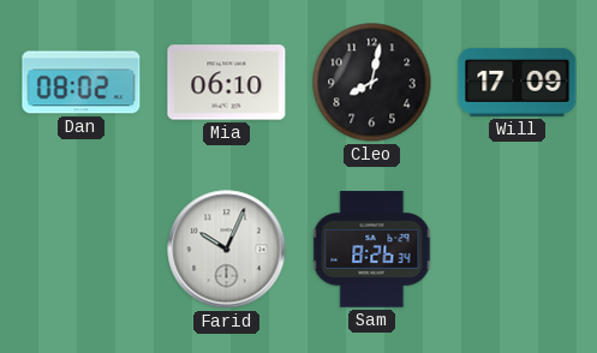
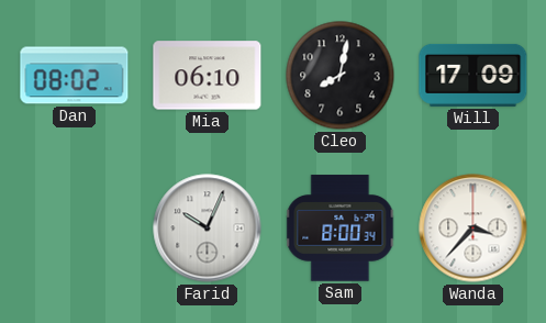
Sam: 8:26 -> 8:00
Wanda: none -> 3:37
